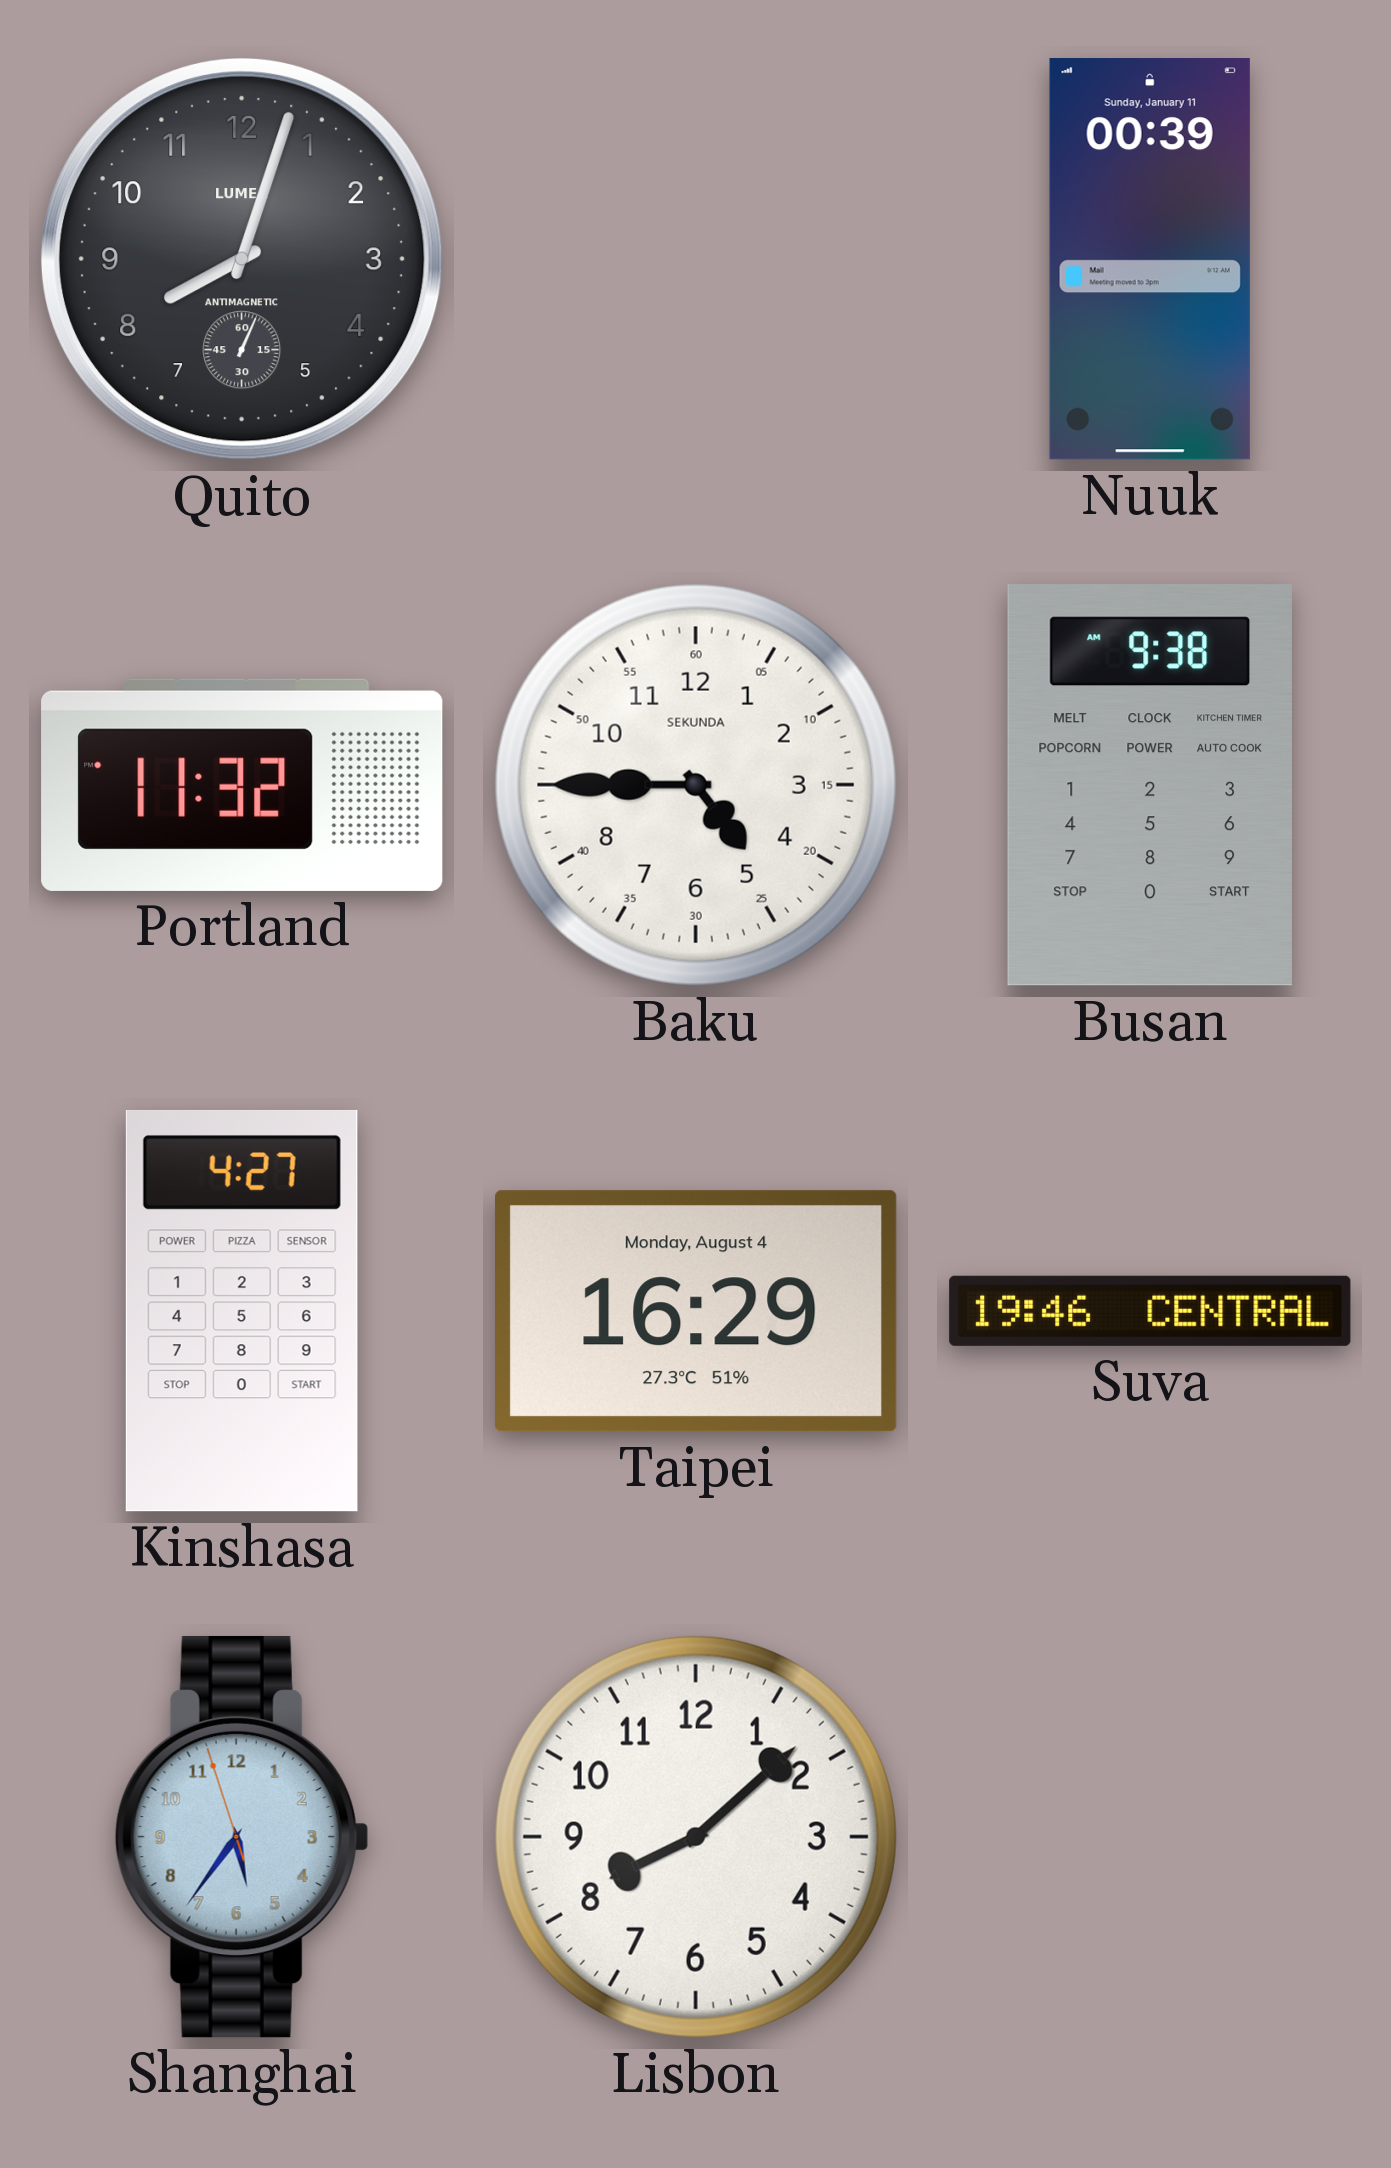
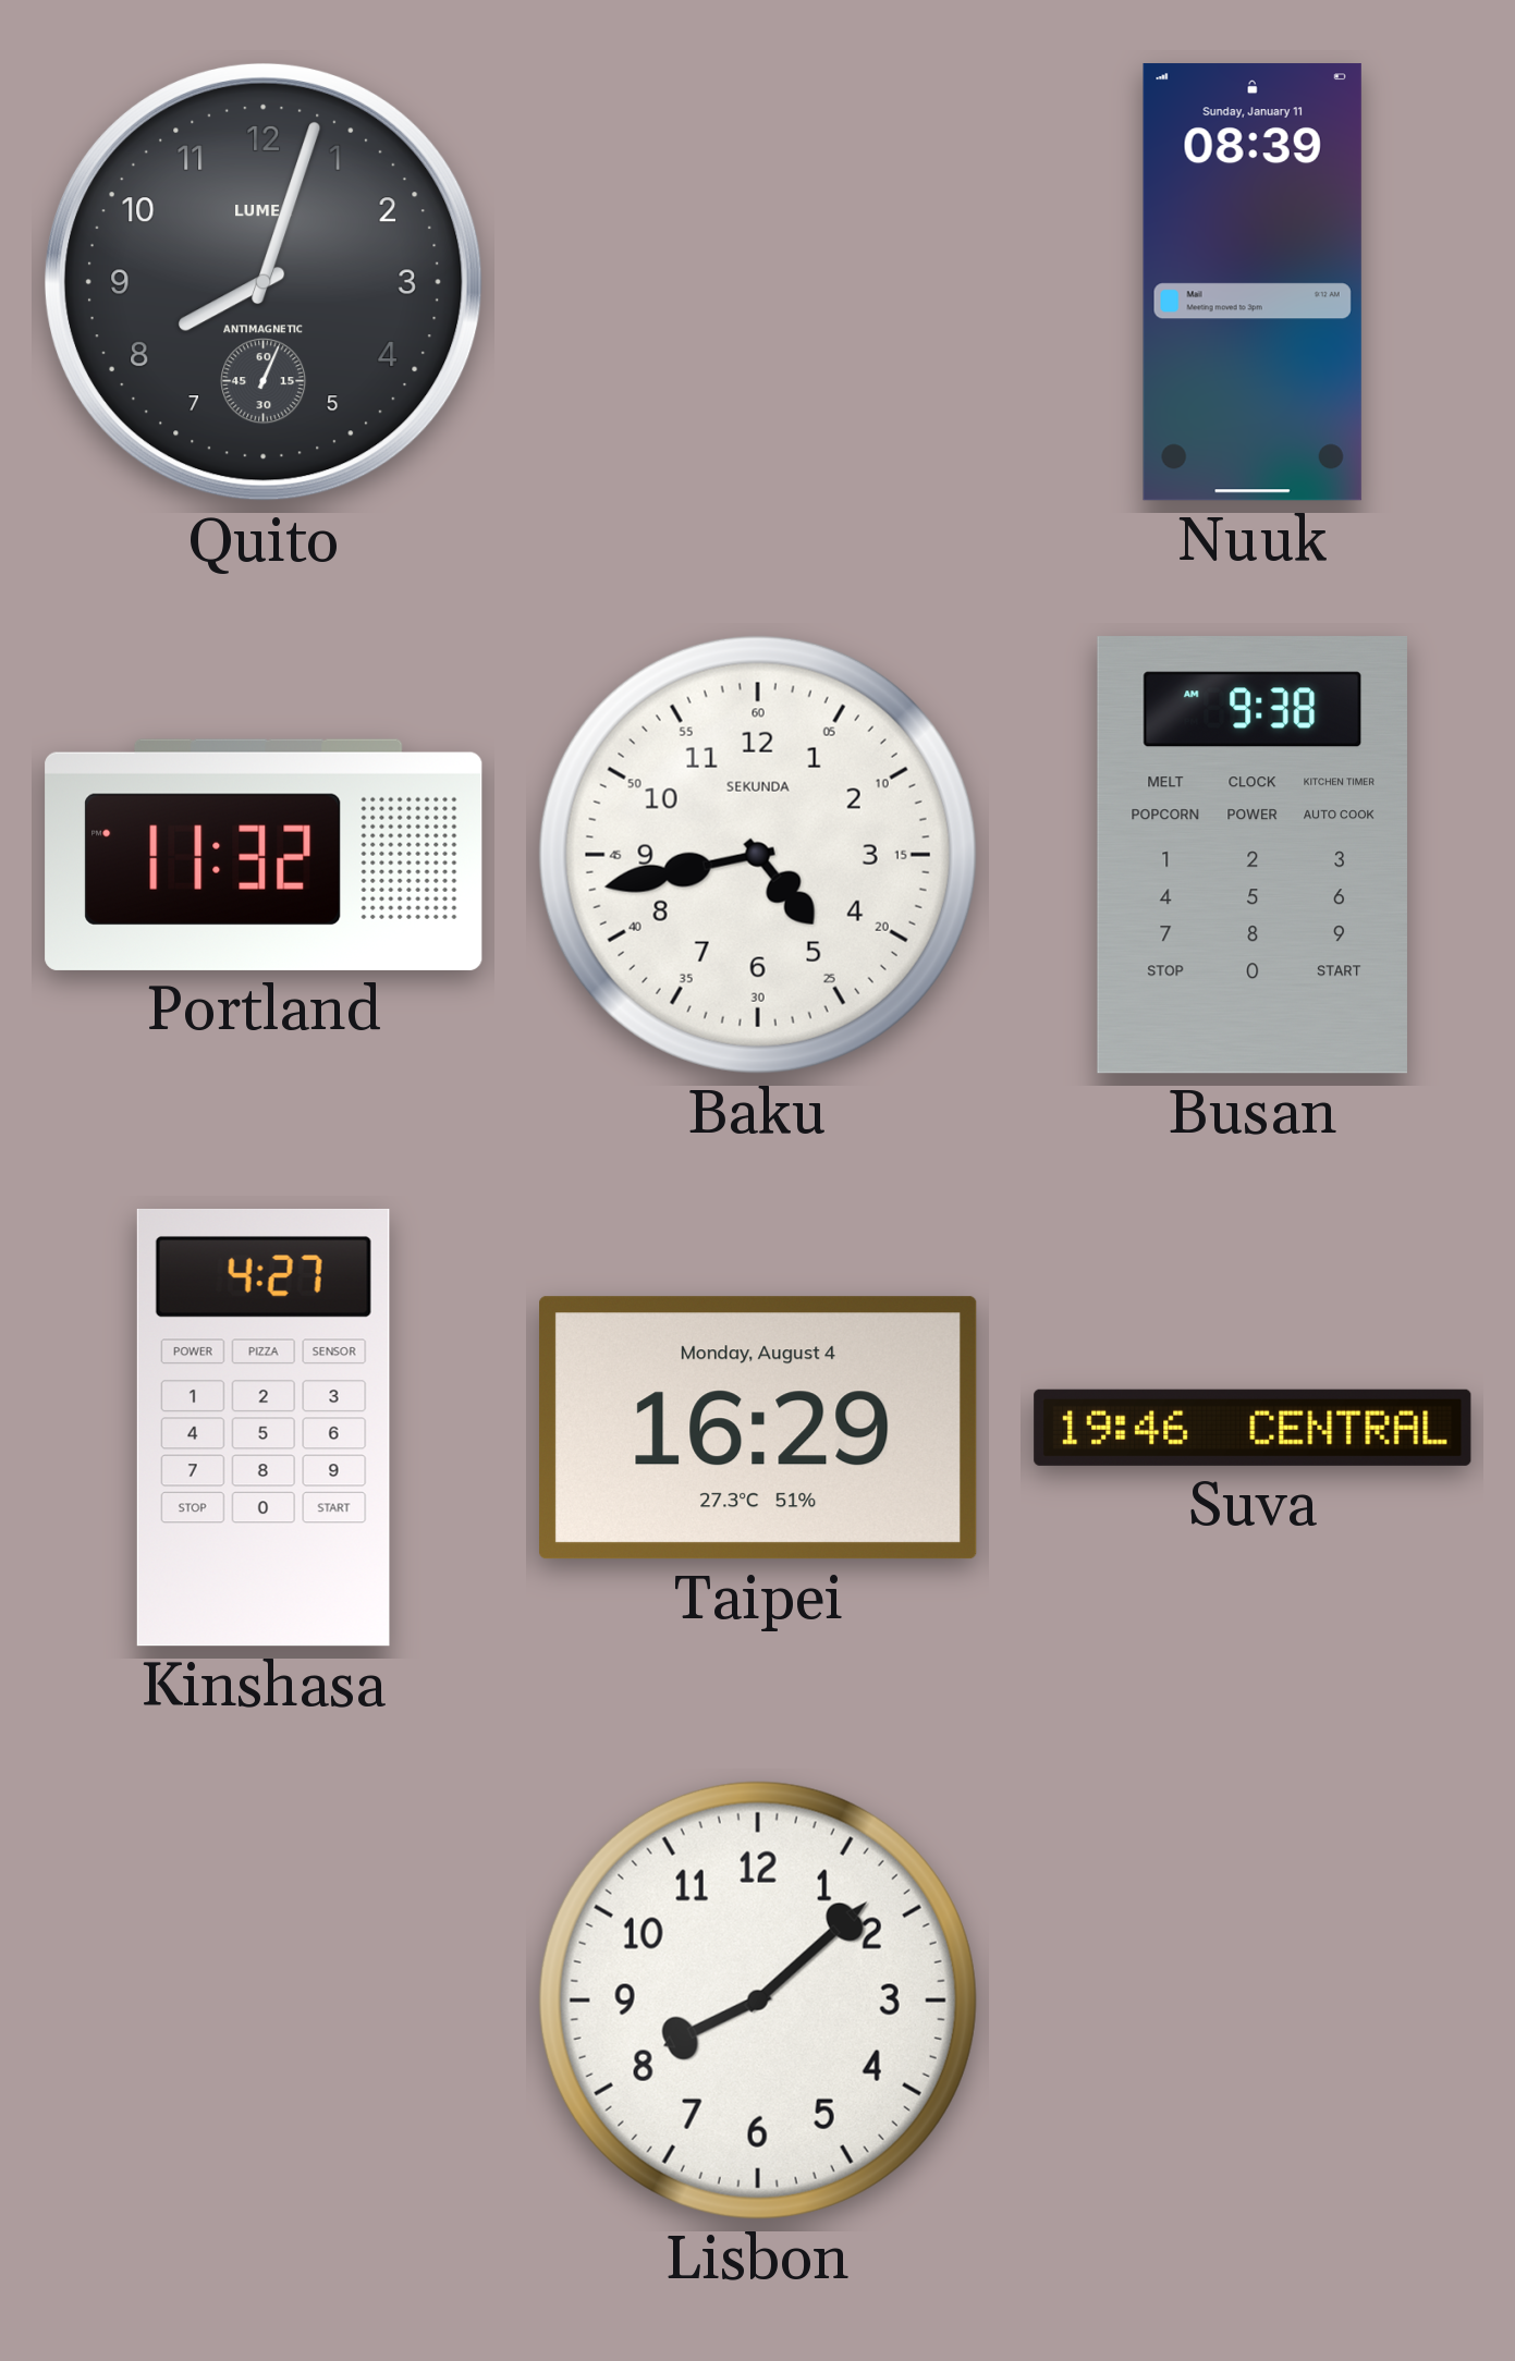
Nuuk: 00:39 -> 08:39
Baku: 4:45 -> 4:43
Shanghai: 5:35 -> none
